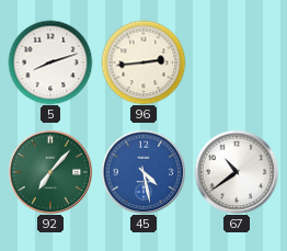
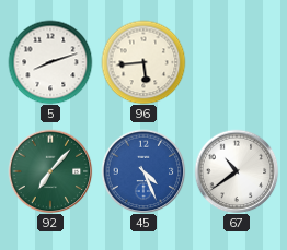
96: 2:44 -> 5:44
45: 4:28 -> 4:26
